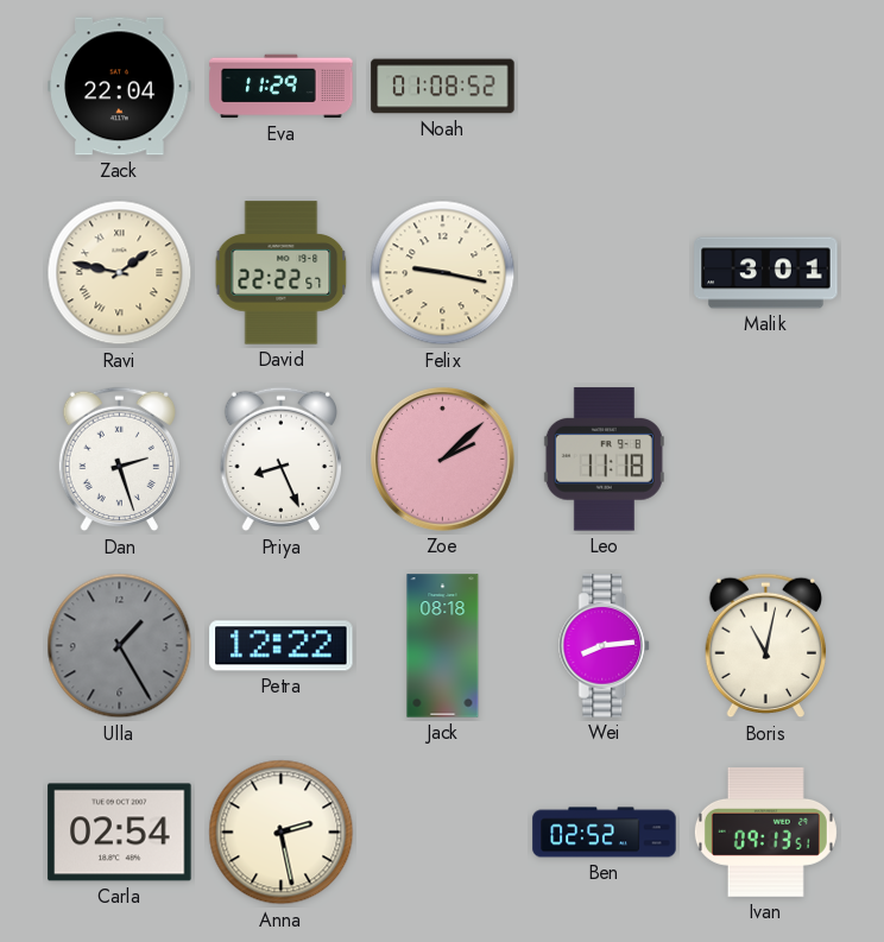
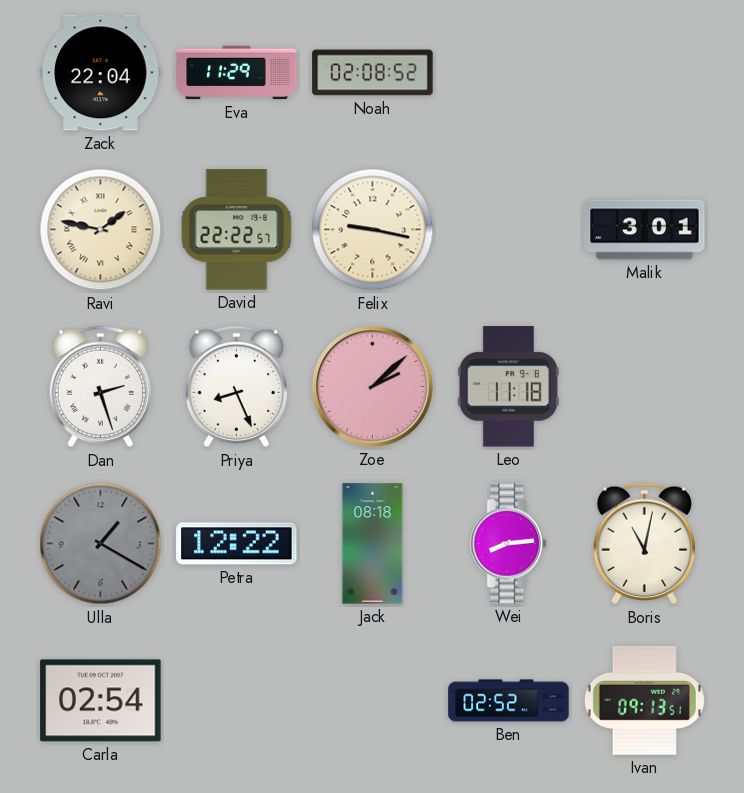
Noah: 01:08 -> 02:08
Ulla: 1:25 -> 1:20
Anna: 2:28 -> none
